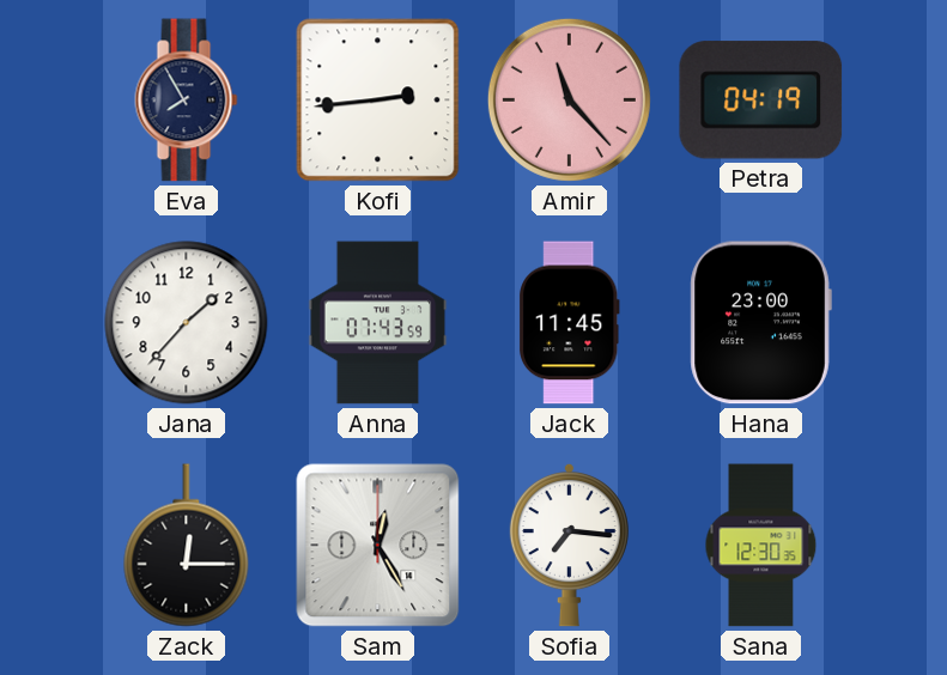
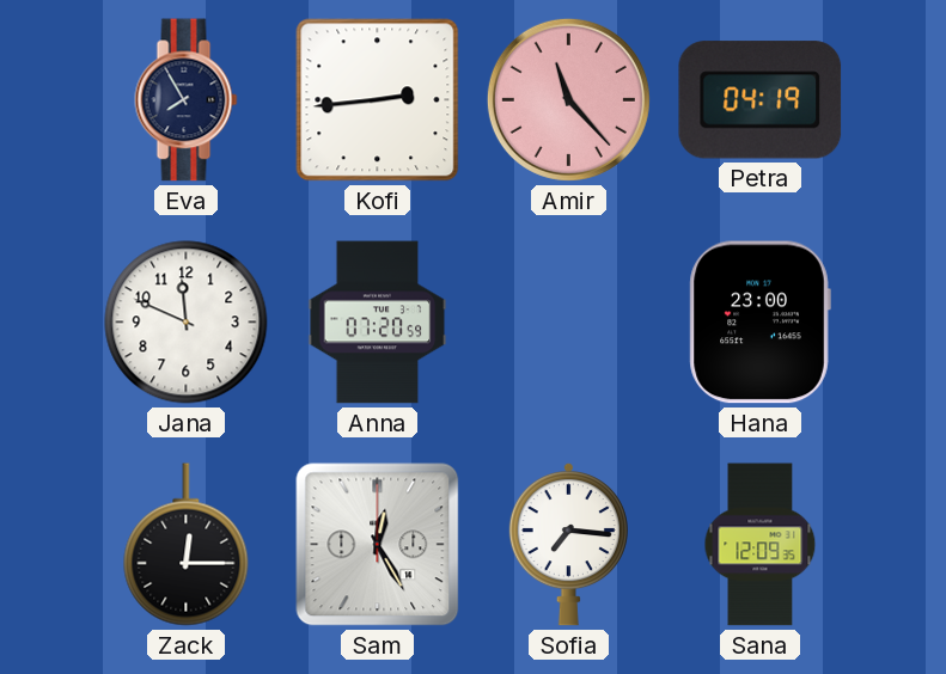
Jana: 1:37 -> 11:49
Anna: 07:43 -> 07:20
Jack: 11:45 -> none
Sana: 12:30 -> 12:09
